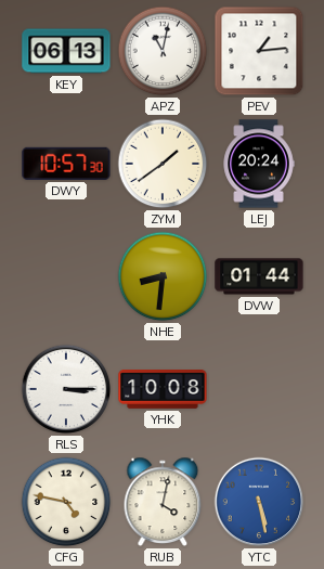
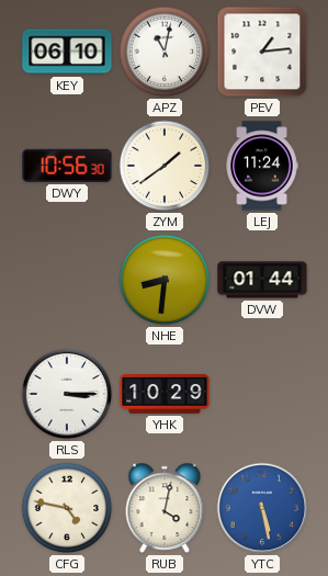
KEY: 06:13 -> 06:10
DWY: 10:57 -> 10:56
LEJ: 20:24 -> 11:24
YHK: 10:08 -> 10:29
